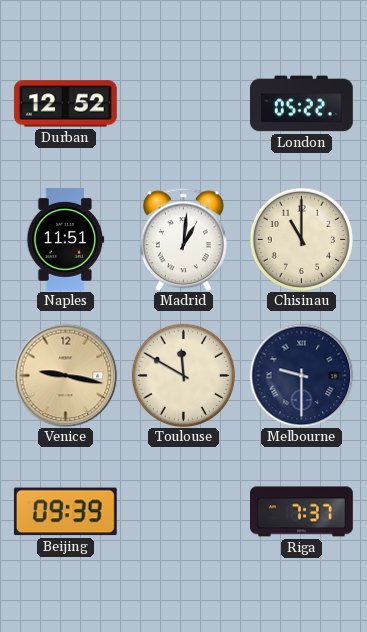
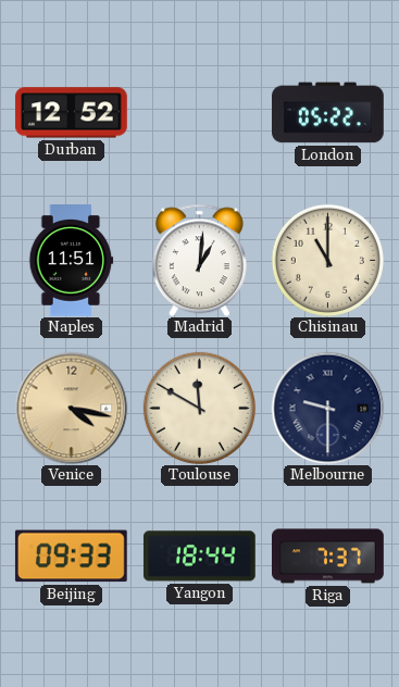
Venice: 9:17 -> 4:17
Beijing: 09:39 -> 09:33
Yangon: none -> 18:44
